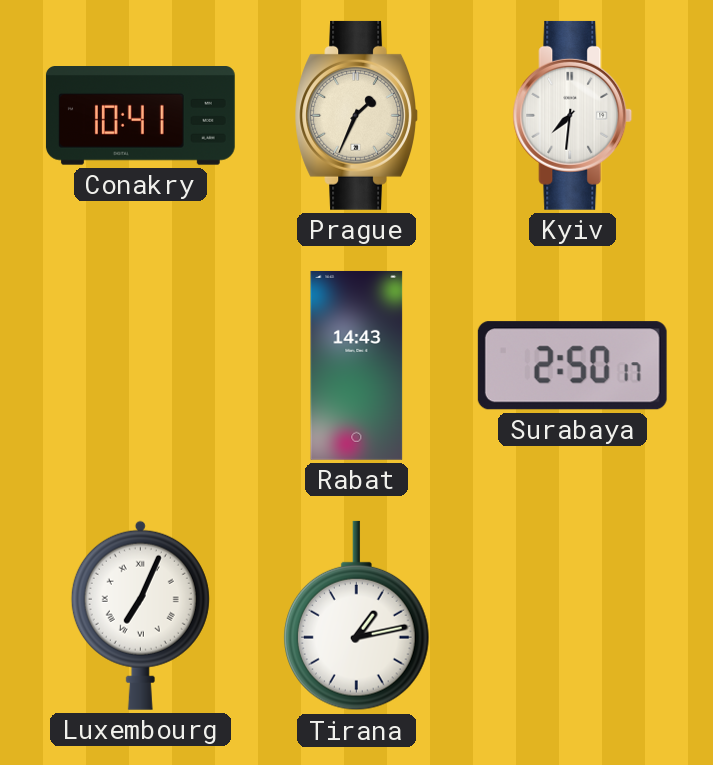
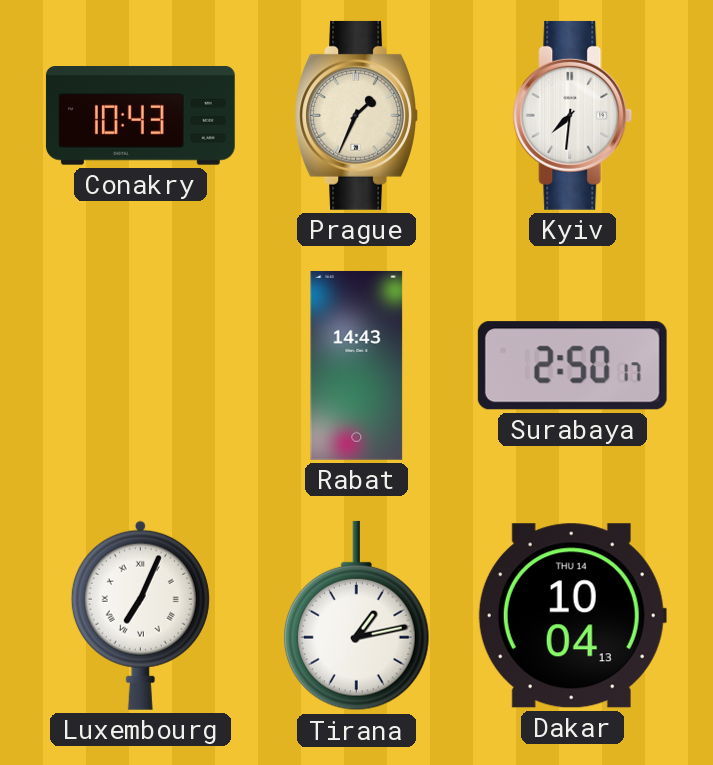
Conakry: 10:41 -> 10:43
Dakar: none -> 10:04
